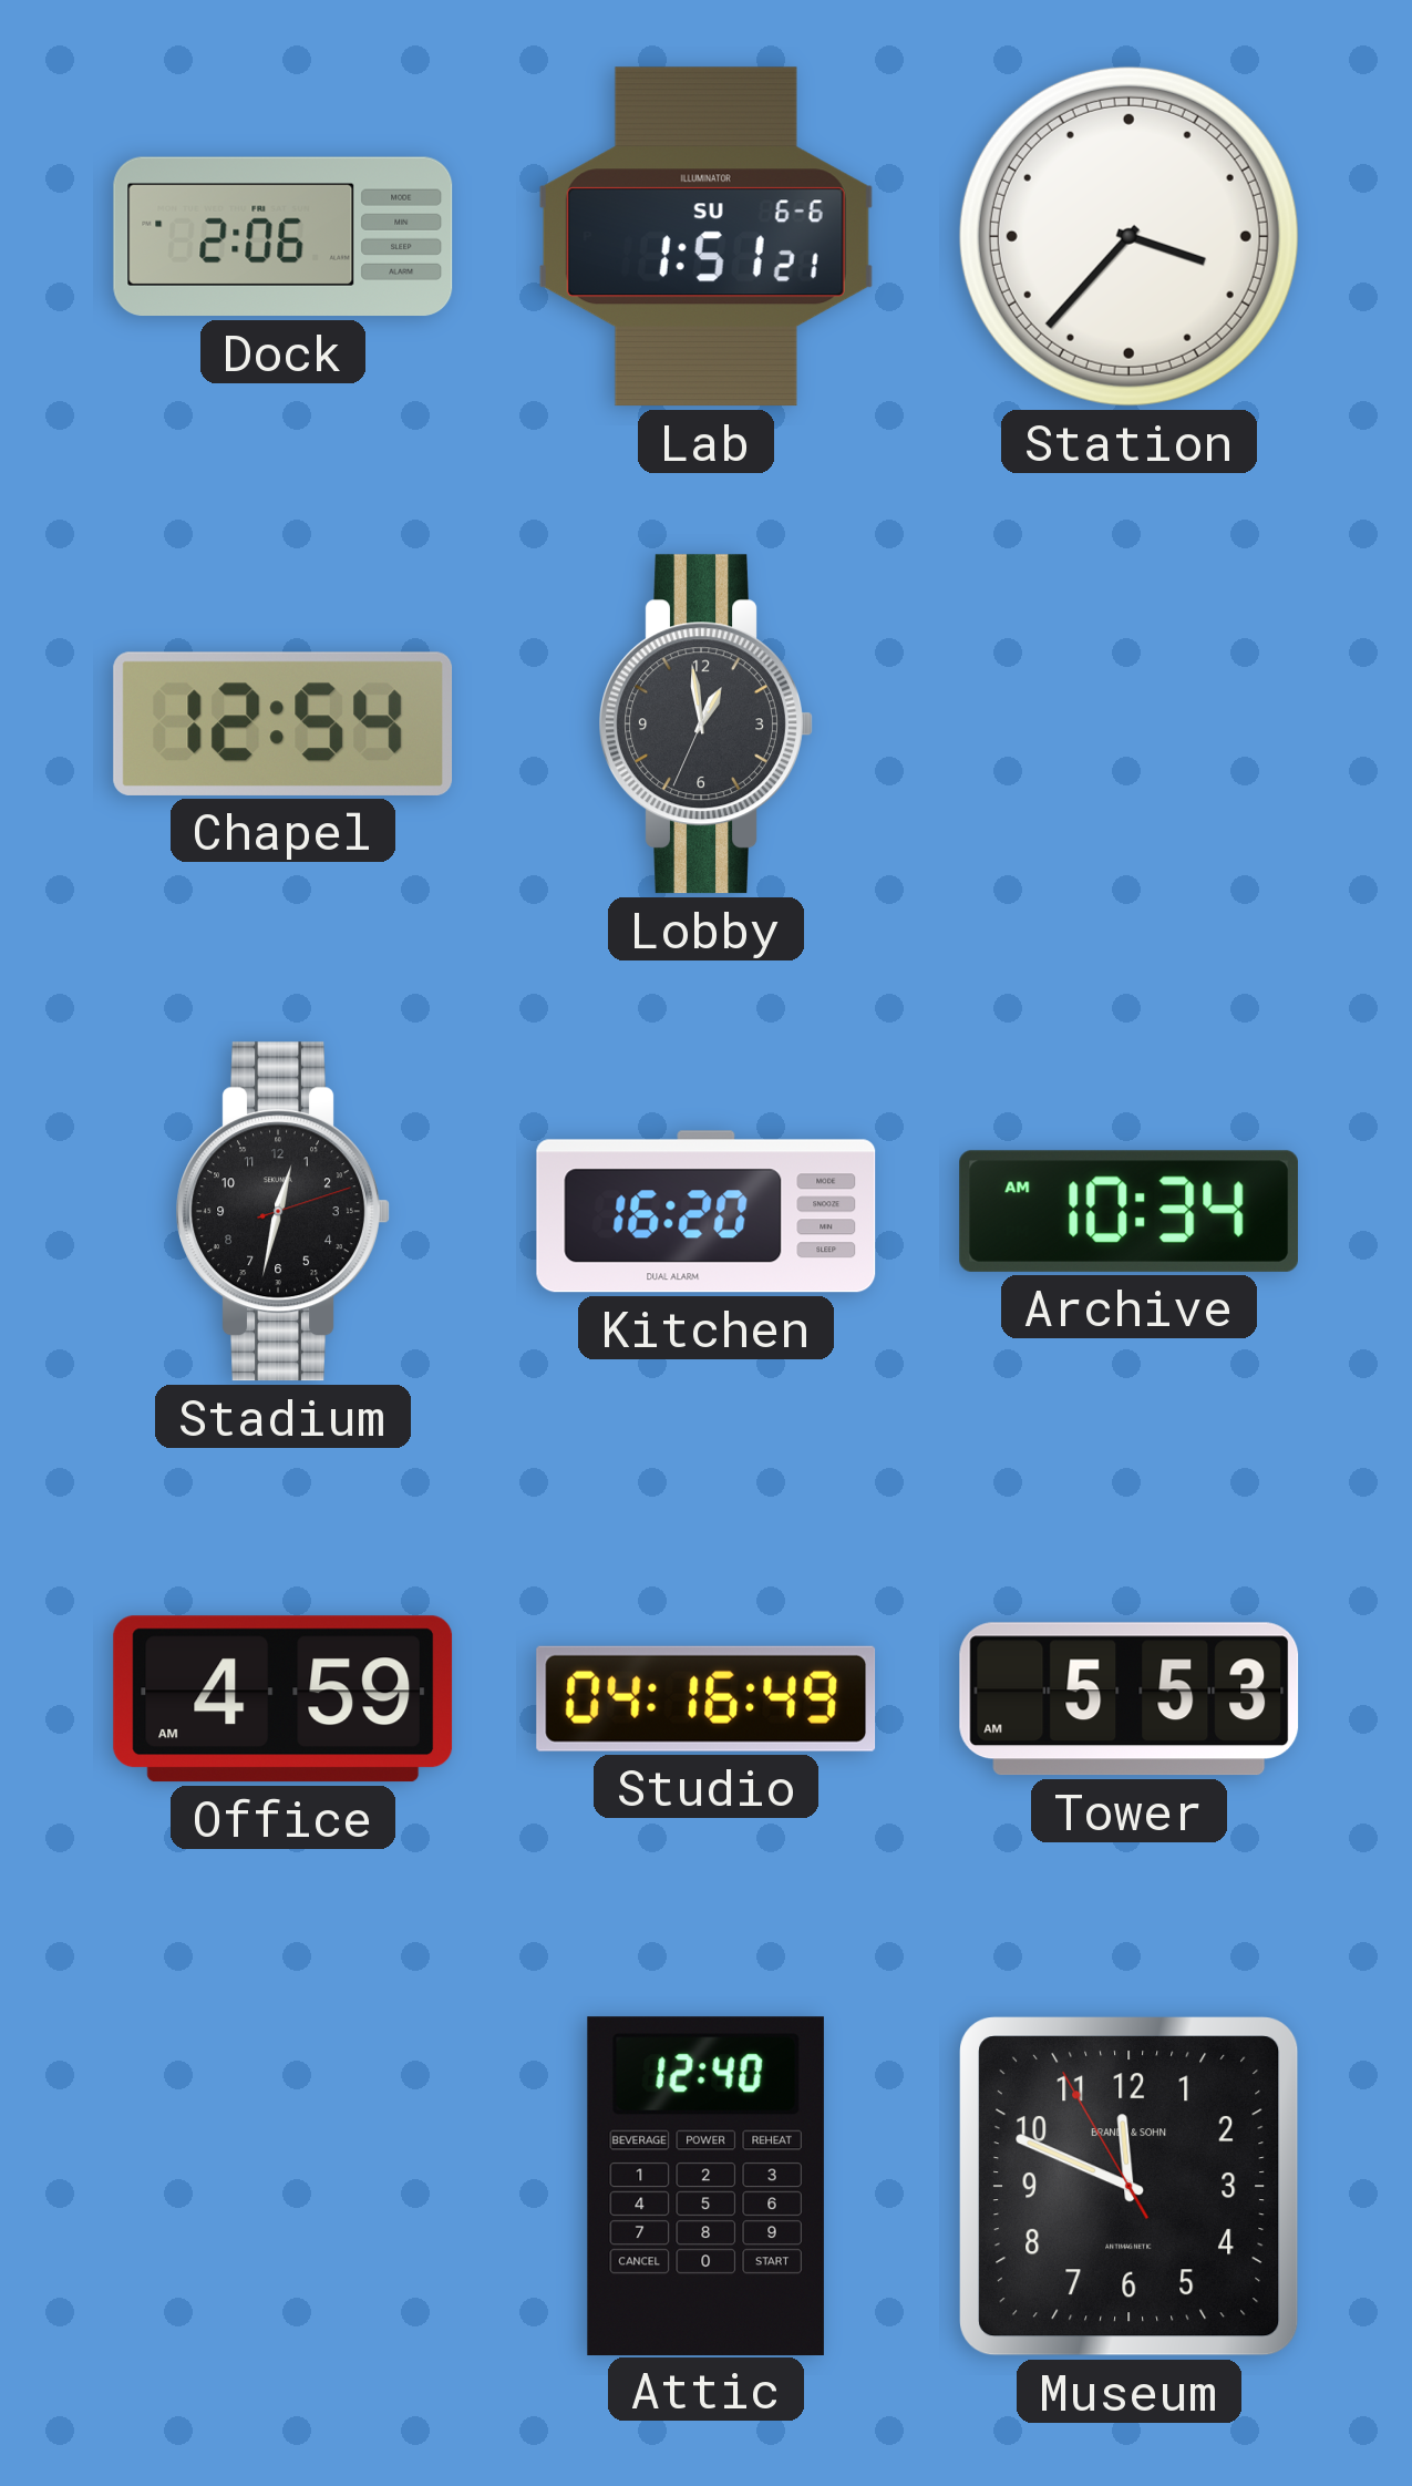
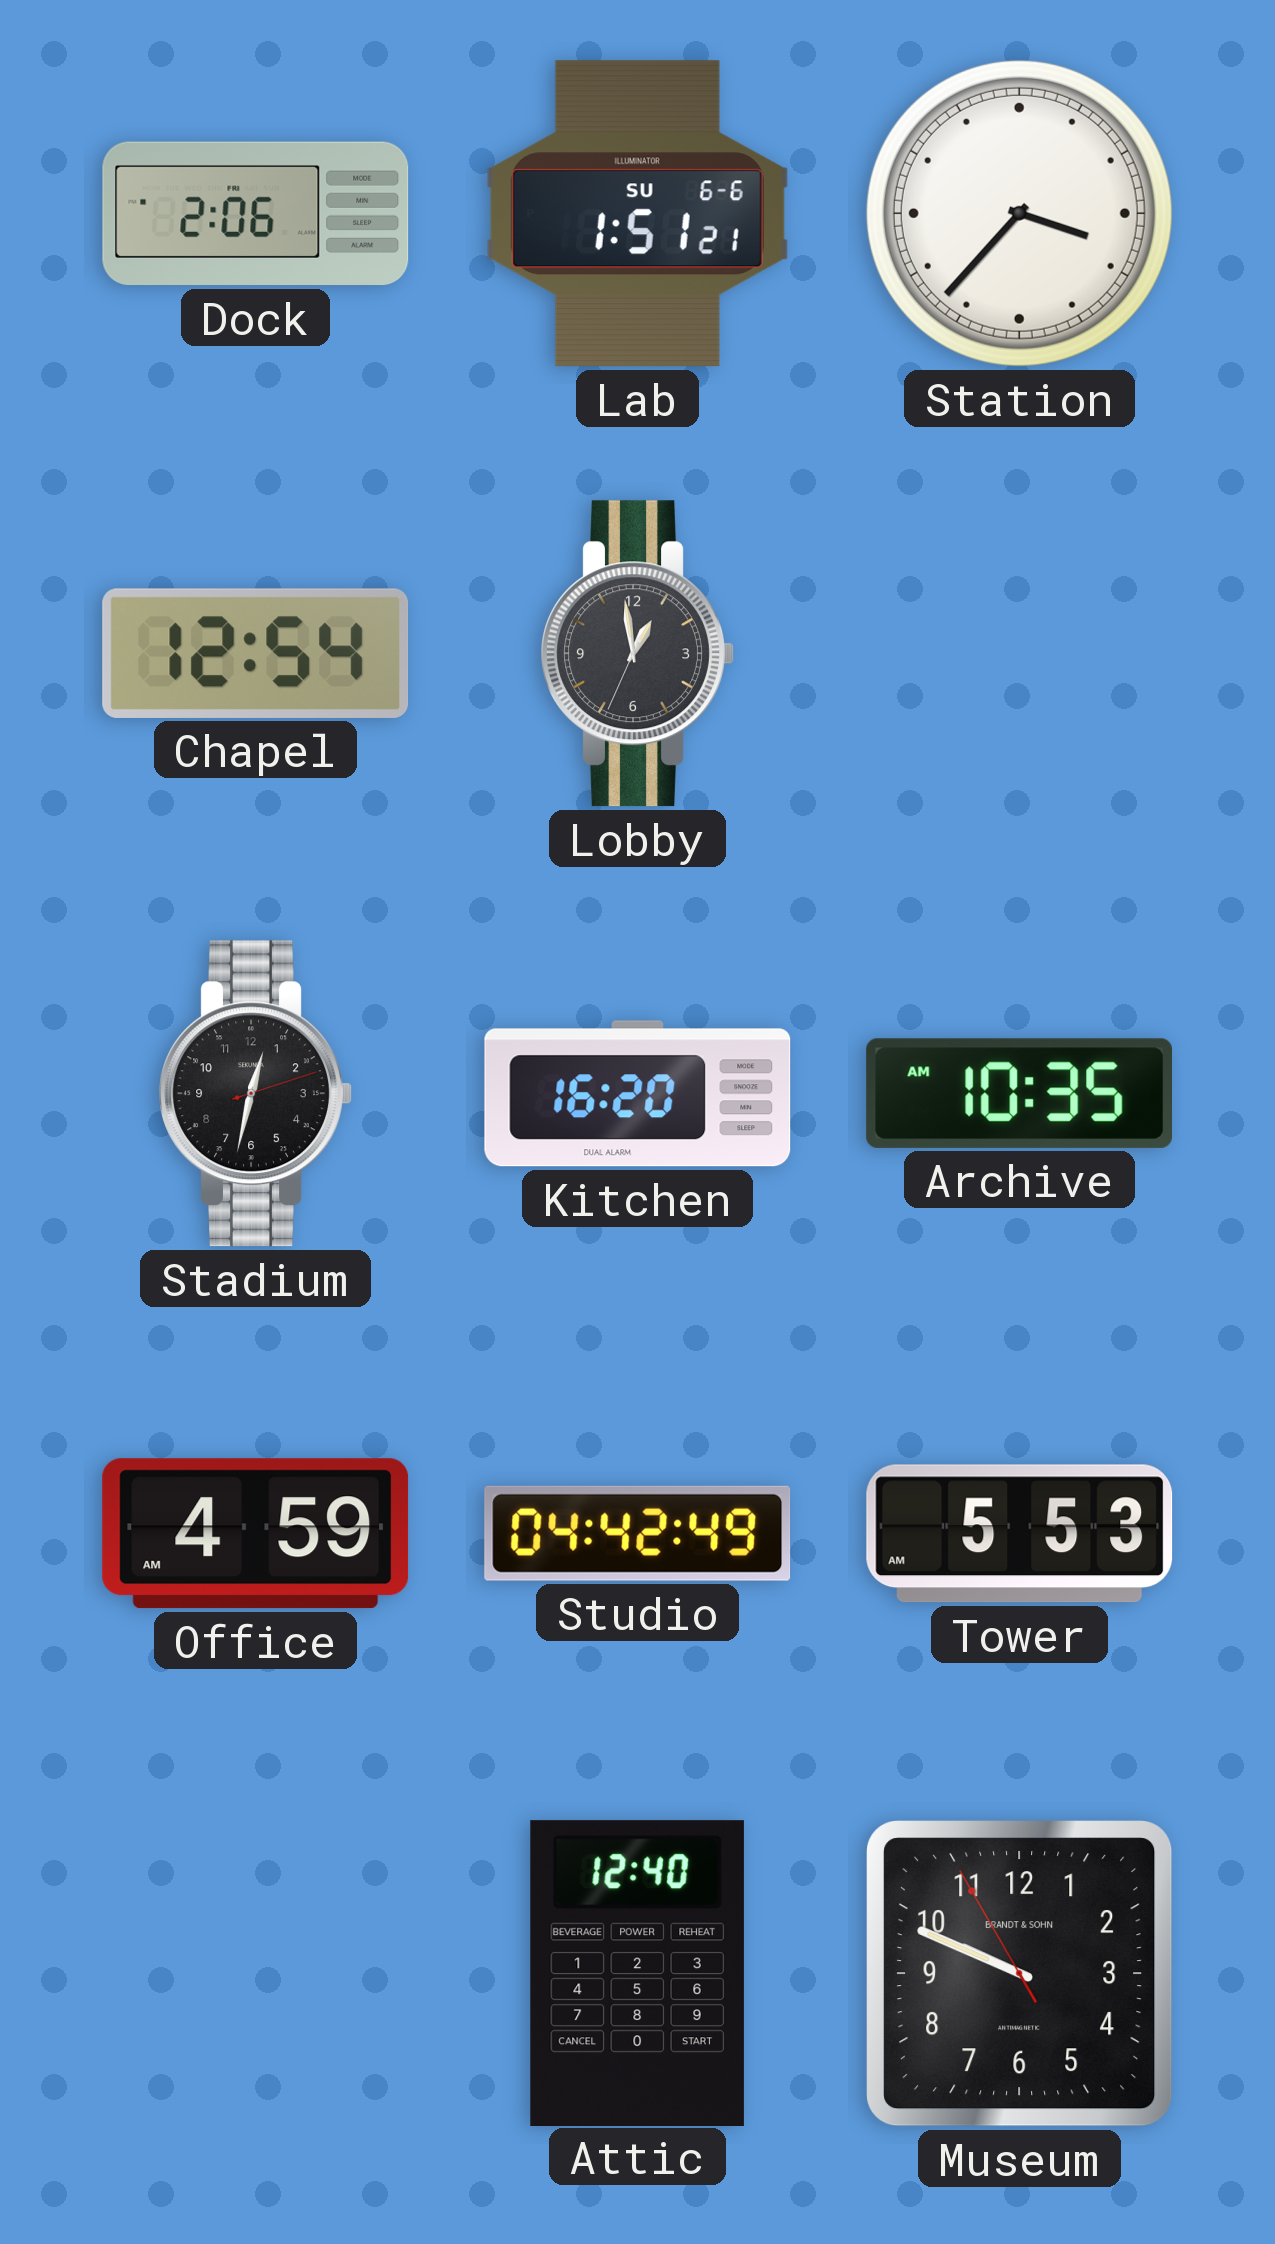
Archive: 10:34 -> 10:35
Studio: 04:16 -> 04:42
Museum: 11:48 -> 9:48
